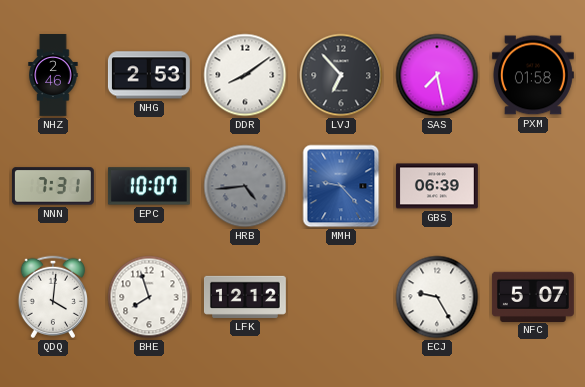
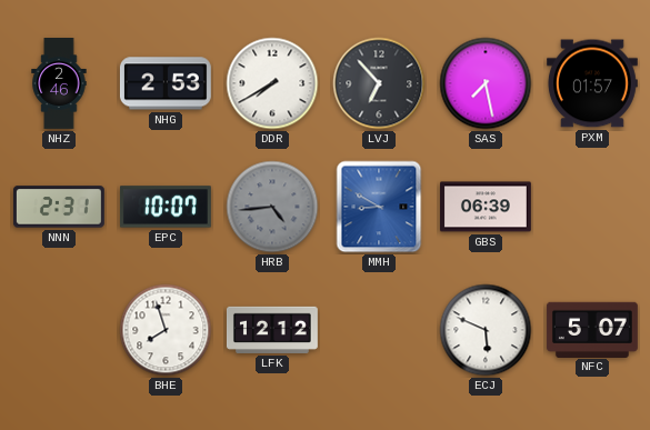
DDR: 8:09 -> 7:40
PXM: 01:58 -> 01:57
NNN: 7:31 -> 2:31
MMH: 9:23 -> 8:50
QDQ: 4:01 -> none
ECJ: 9:25 -> 5:49
